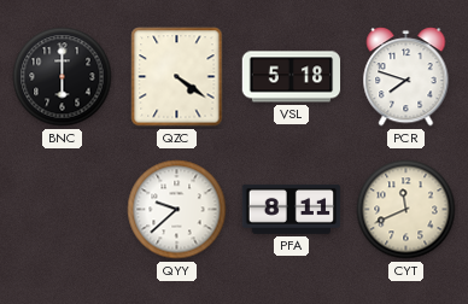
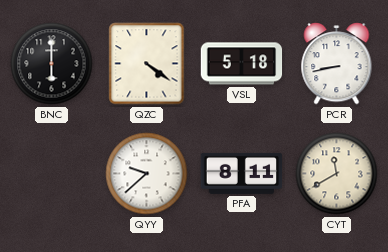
PCR: 7:48 -> 8:43
CYT: 11:41 -> 11:40
